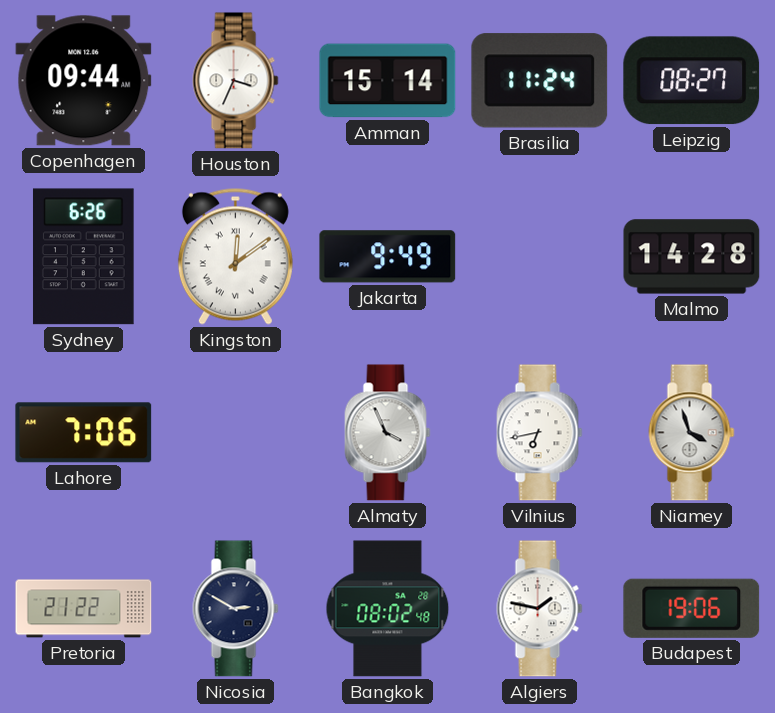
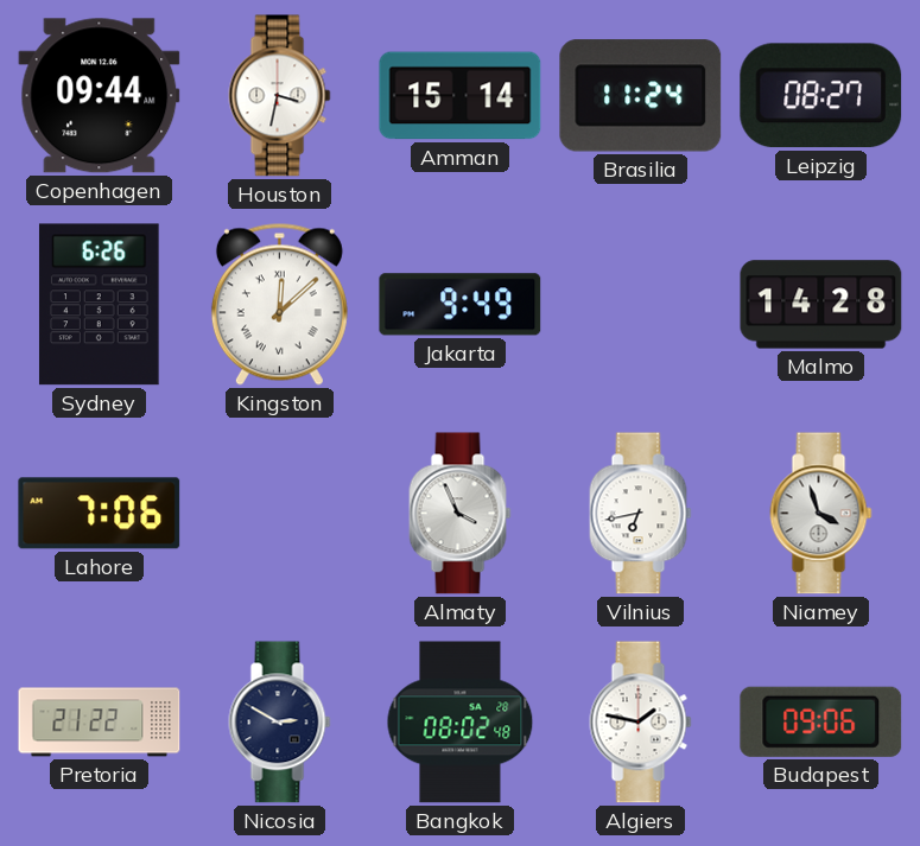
Houston: 3:34 -> 3:32
Kingston: 12:09 -> 12:08
Budapest: 19:06 -> 09:06
